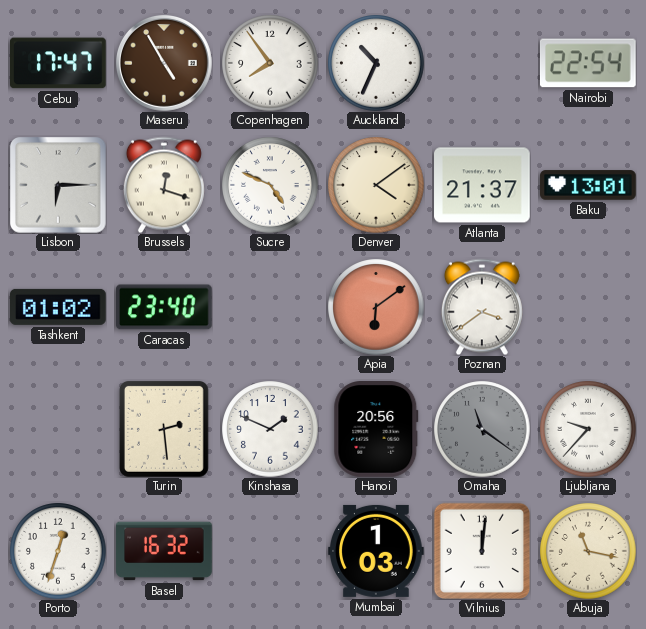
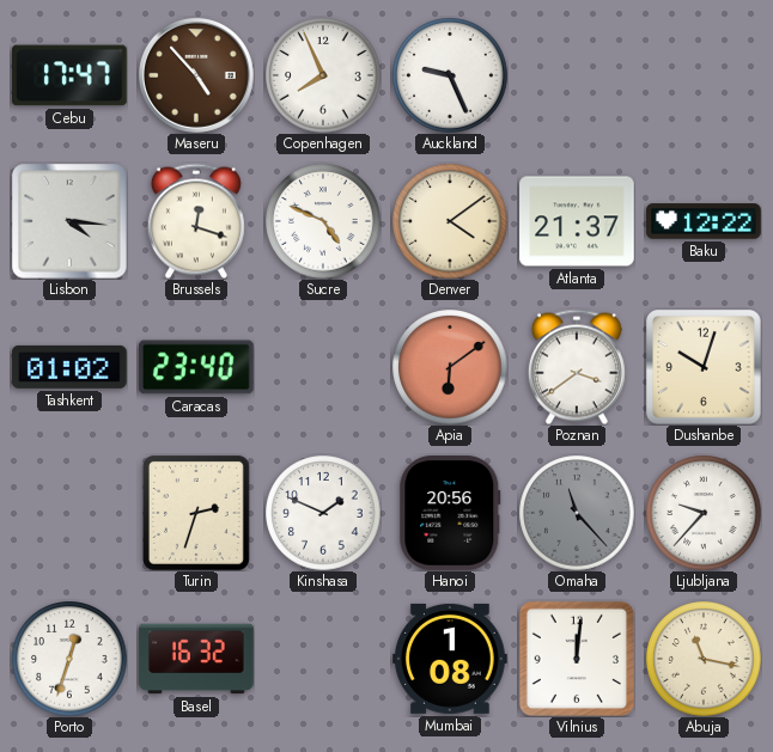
Maseru: 4:55 -> 4:53
Copenhagen: 7:54 -> 7:56
Auckland: 10:34 -> 9:26
Nairobi: 22:54 -> none
Lisbon: 6:15 -> 4:16
Baku: 13:01 -> 12:22
Dushanbe: none -> 10:03
Turin: 2:29 -> 2:33
Omaha: 11:21 -> 11:23
Mumbai: 1:03 -> 1:08
